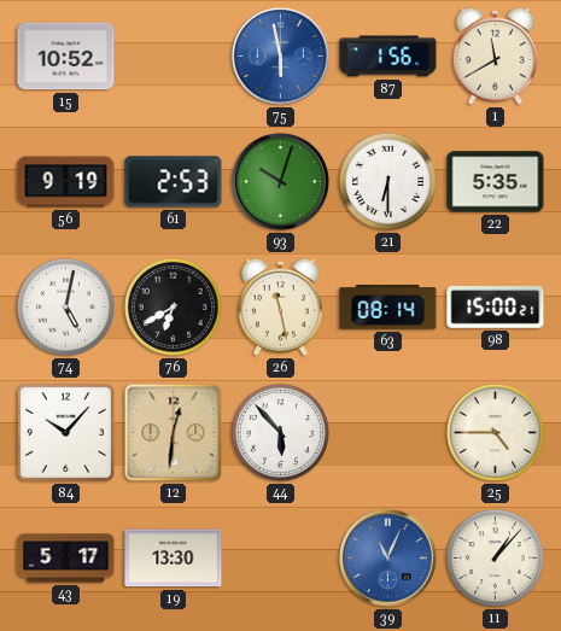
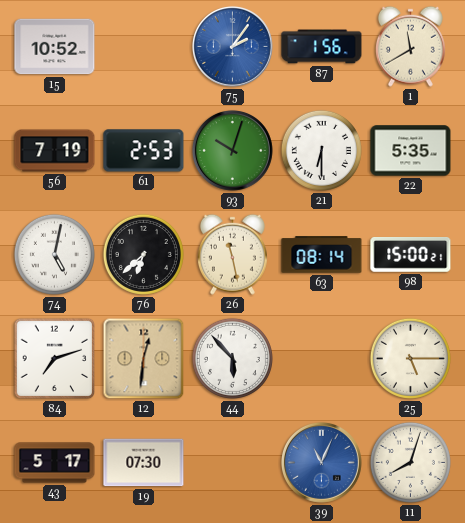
75: 5:58 -> 2:06
56: 9:19 -> 7:19
76: 6:40 -> 6:38
84: 10:07 -> 7:12
25: 4:45 -> 5:15
19: 13:30 -> 07:30
11: 1:07 -> 8:03
